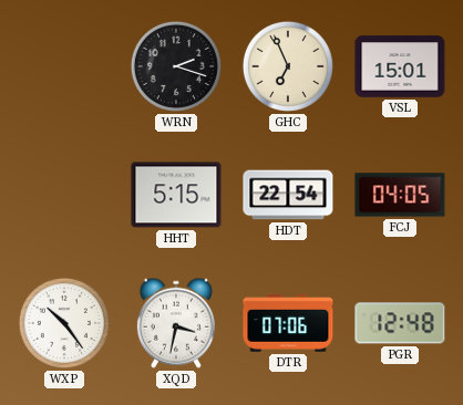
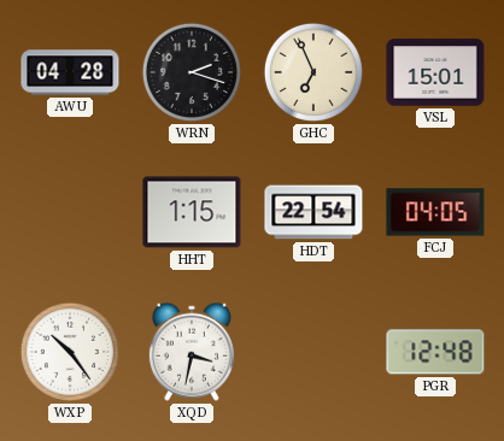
AWU: none -> 04:28
HHT: 5:15 -> 1:15
DTR: 07:06 -> none
